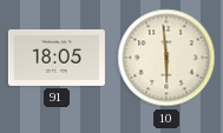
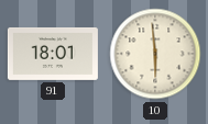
91: 18:05 -> 18:01
